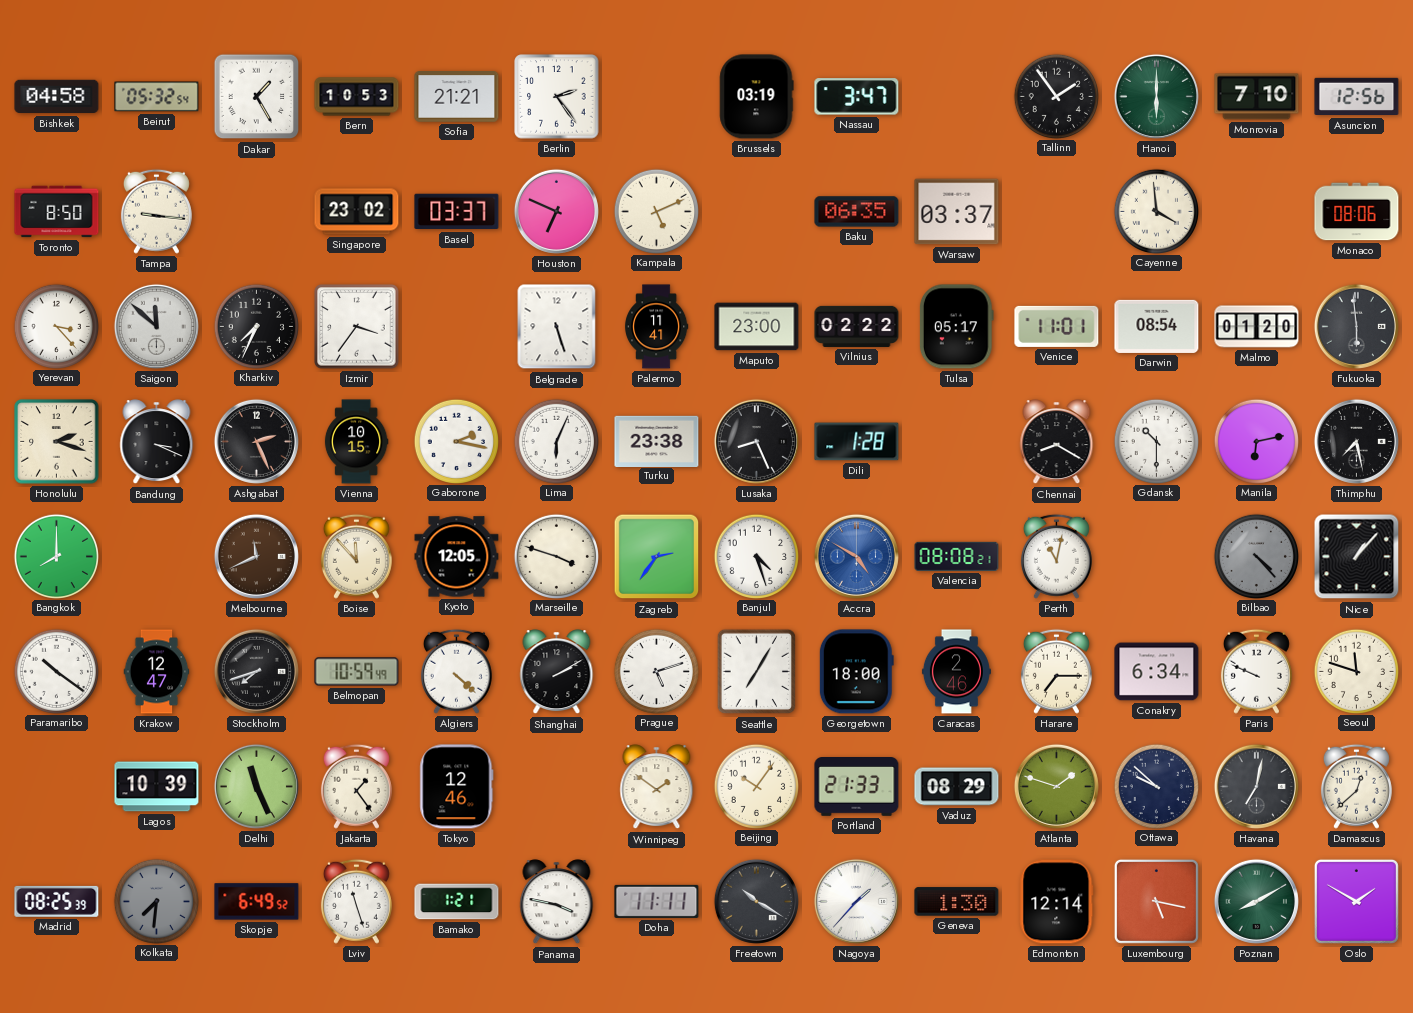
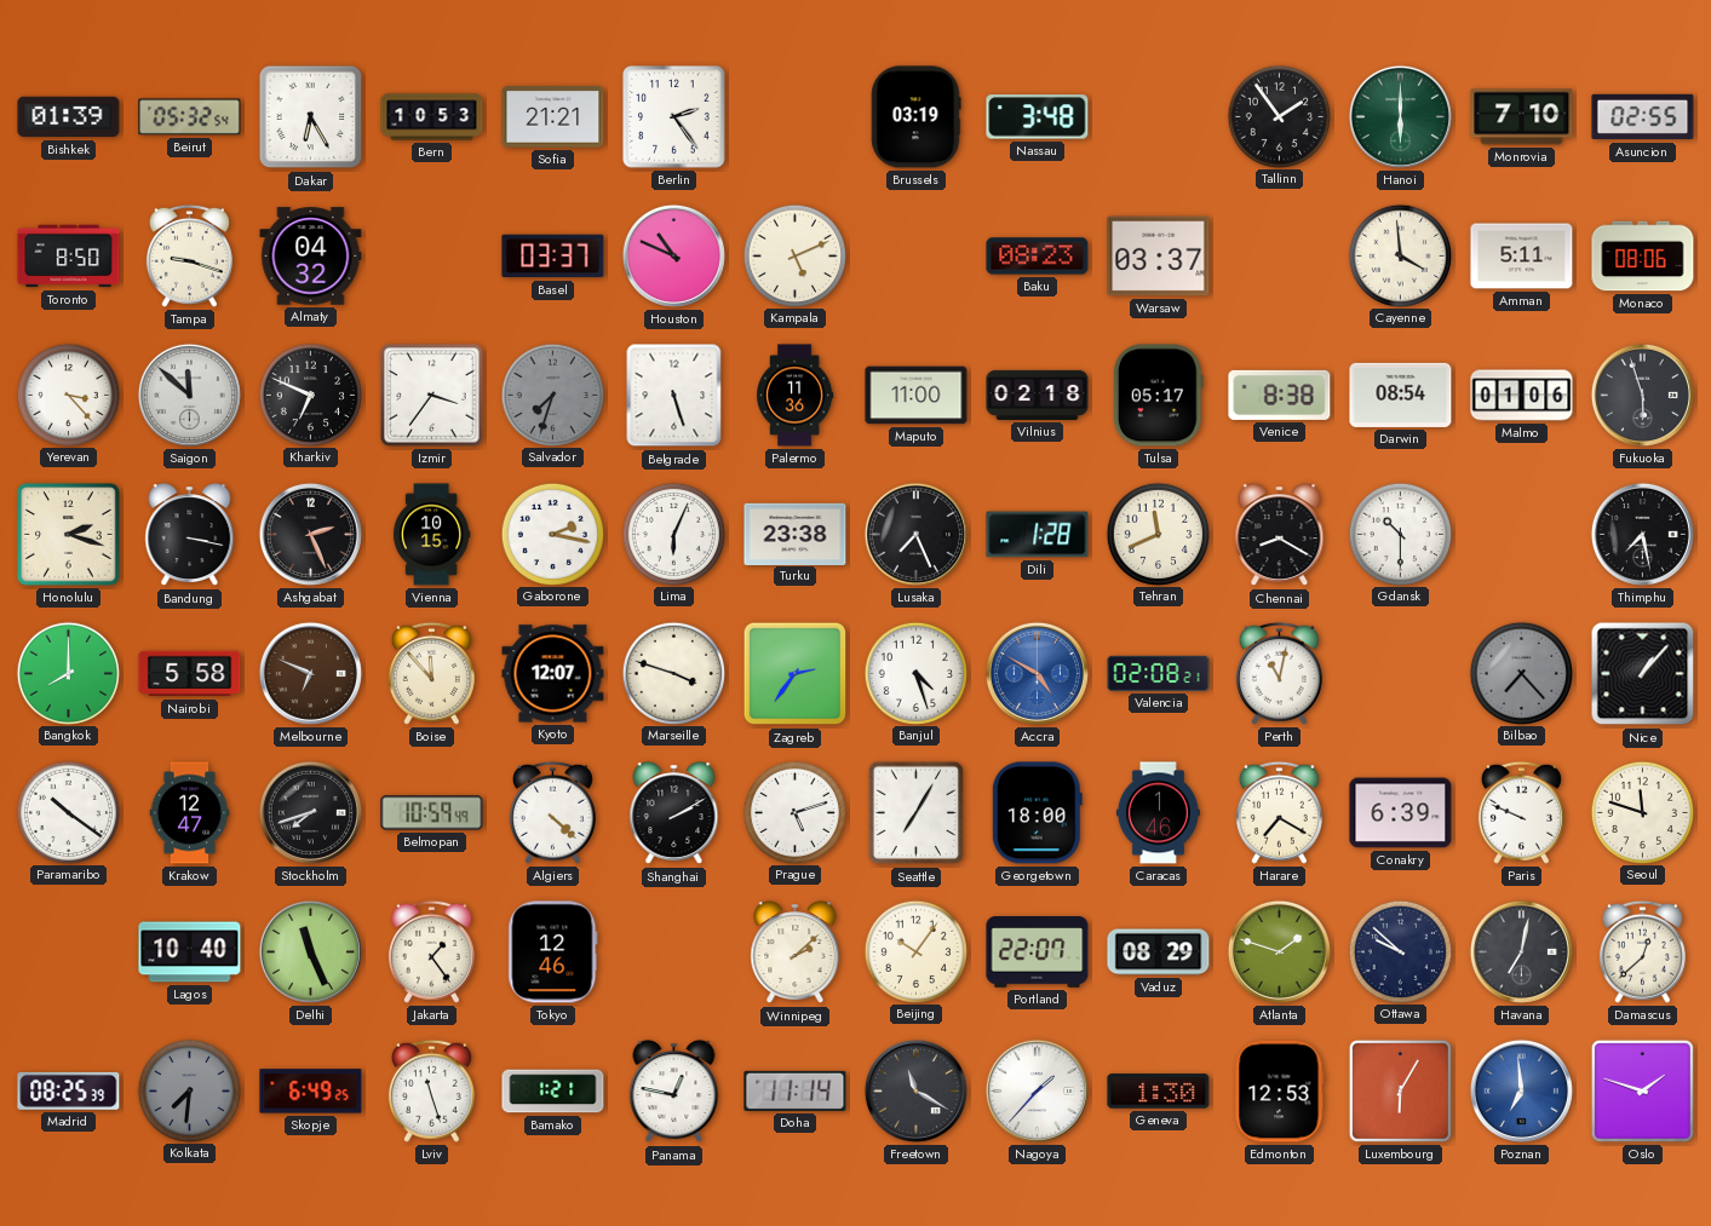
Bishkek: 04:58 -> 01:39
Dakar: 1:25 -> 6:25
Nassau: 3:47 -> 3:48
Asuncion: 12:56 -> 02:55
Tampa: 9:16 -> 9:18
Almaty: none -> 04:32
Singapore: 23:02 -> none
Houston: 6:49 -> 10:49
Baku: 06:35 -> 08:23
Amman: none -> 5:11
Kharkiv: 7:34 -> 6:49
Salvador: none -> 7:33
Palermo: 11:41 -> 11:36
Maputo: 23:00 -> 11:00
Vilnius: 02:22 -> 02:18
Venice: 11:01 -> 8:38
Malmo: 01:20 -> 01:06
Fukuoka: 5:59 -> 5:57
Bandung: 3:19 -> 3:17
Lusaka: 8:26 -> 7:26
Tehran: none -> 11:41
Manila: 6:13 -> none
Nairobi: none -> 5:58
Melbourne: 11:41 -> 6:49
Kyoto: 12:05 -> 12:07
Valencia: 08:08 -> 02:08
Bilbao: 4:23 -> 7:23
Caracas: 2:46 -> 1:46
Harare: 7:15 -> 7:20
Conakry: 6:34 -> 6:39
Lagos: 10:39 -> 10:40
Winnipeg: 1:51 -> 2:08
Portland: 21:33 -> 22:07
Skopje: 6:49:52 -> 6:49:25
Panama: 3:47 -> 12:47
Doha: 11:11 -> 11:14
Freetown: 10:20 -> 11:20
Edmonton: 12:14 -> 12:53
Luxembourg: 5:17 -> 6:05
Poznan: 8:10 -> 6:59
Poznan dial: green -> blue
Oslo: 1:50 -> 1:48
